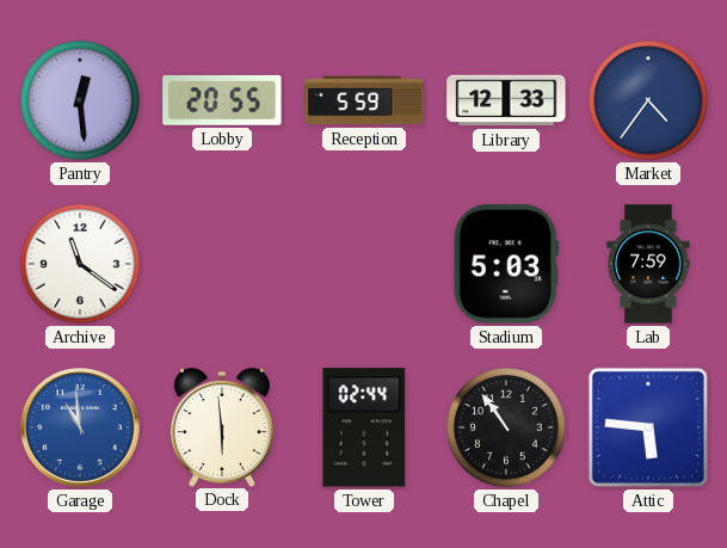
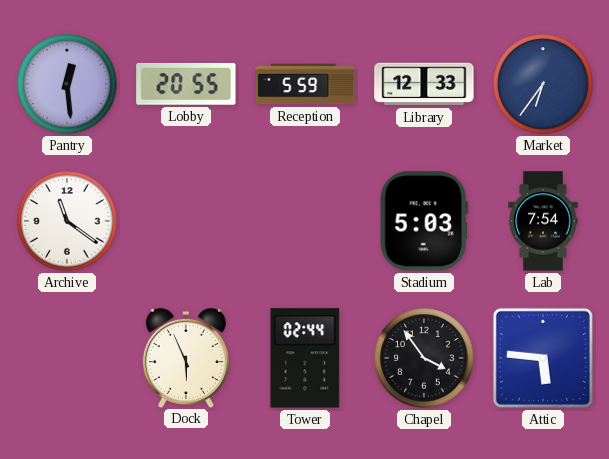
Market: 4:36 -> 6:36
Lab: 7:59 -> 7:54
Garage: 10:59 -> none
Dock: 5:59 -> 5:56
Chapel: 10:54 -> 3:54
